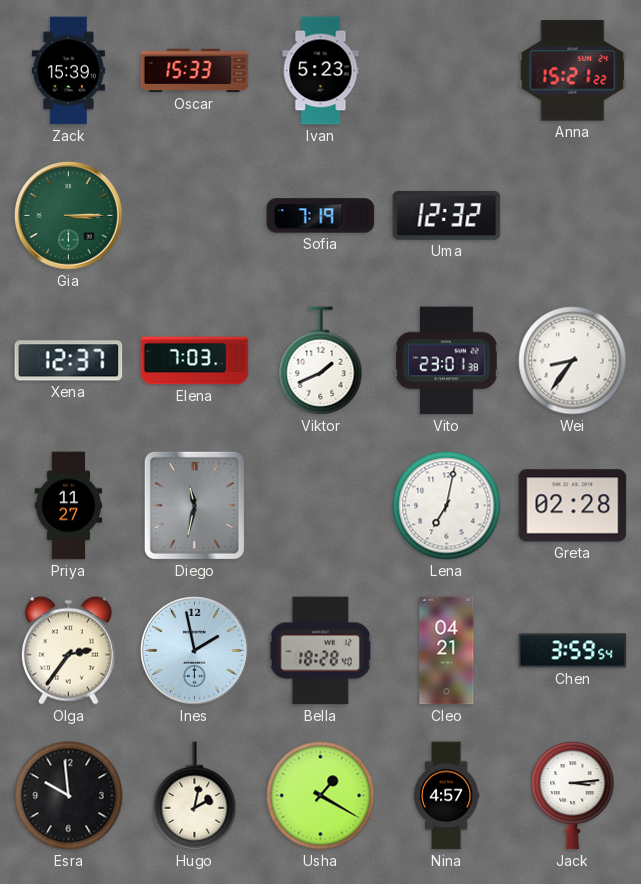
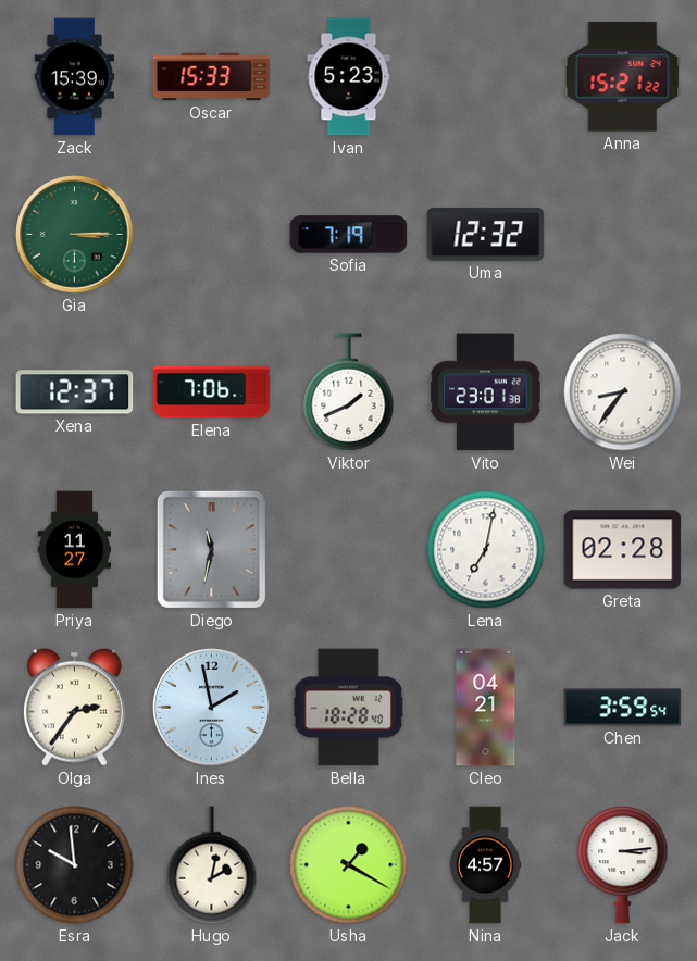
Elena: 7:03 -> 7:06
